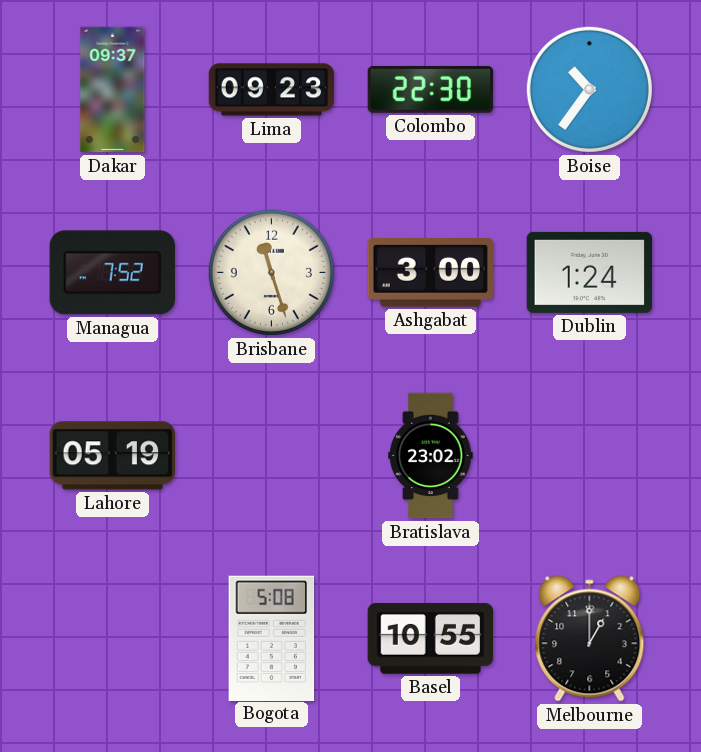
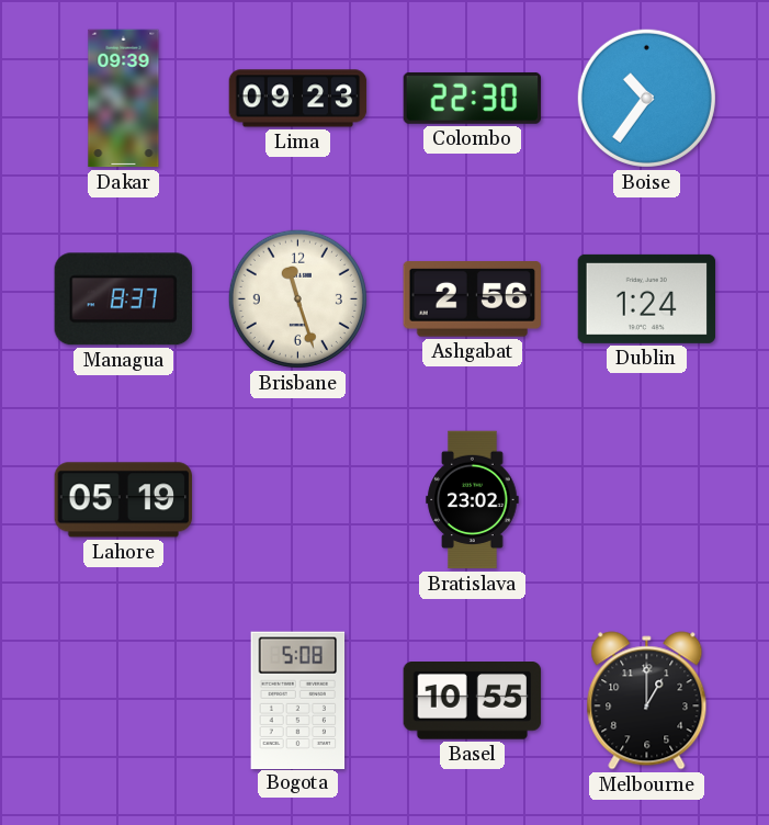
Dakar: 09:37 -> 09:39
Managua: 7:52 -> 8:37
Ashgabat: 3:00 -> 2:56
